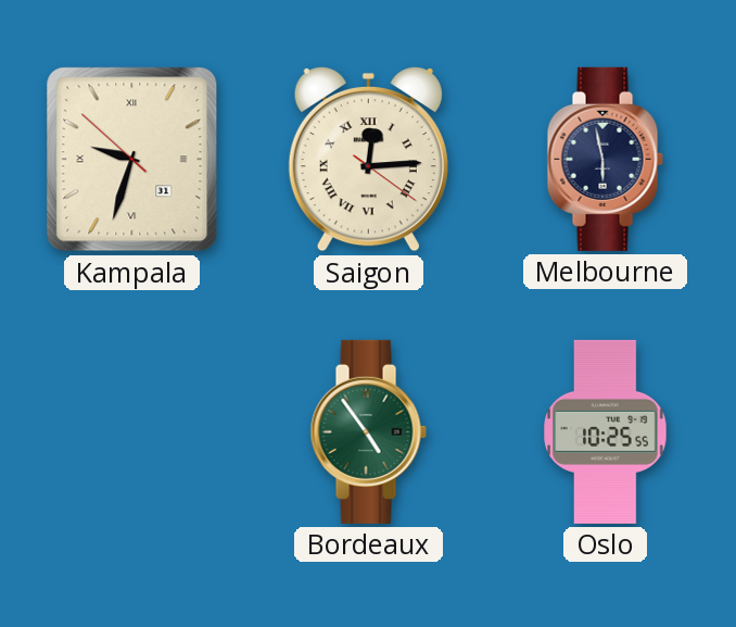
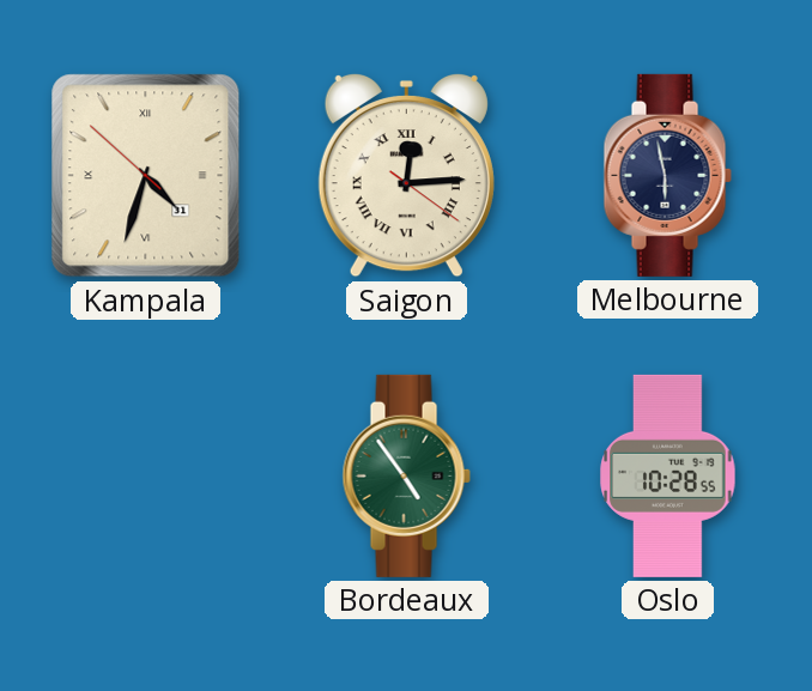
Kampala: 9:32 -> 4:32
Oslo: 10:25 -> 10:28
